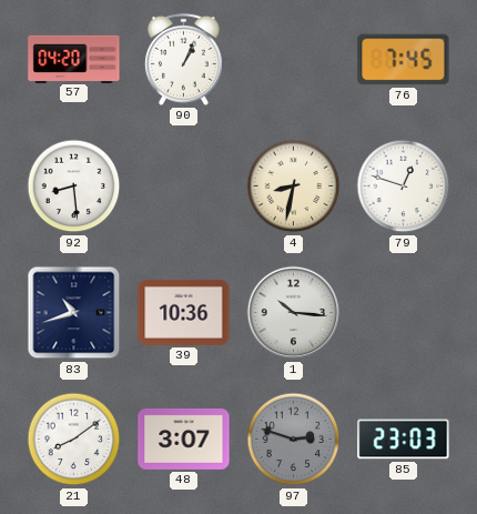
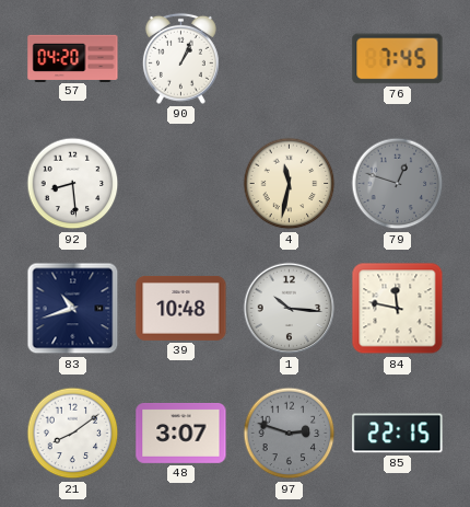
4: 8:32 -> 11:32
79 dial: white -> grey
39: 10:36 -> 10:48
84: none -> 11:47
85: 23:03 -> 22:15
